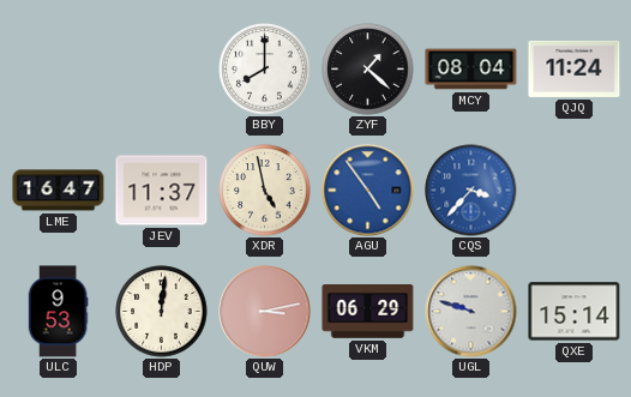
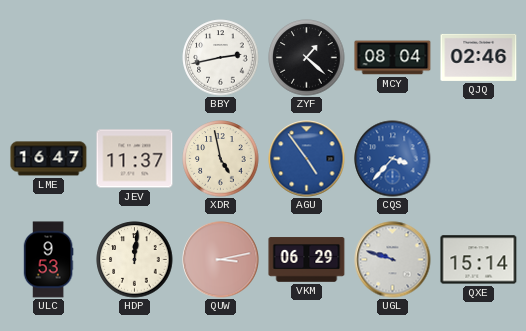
BBY: 8:00 -> 2:43
QJQ: 11:24 -> 02:46
